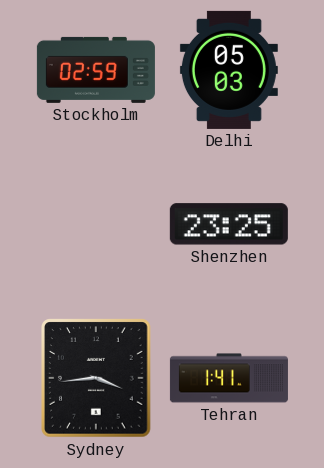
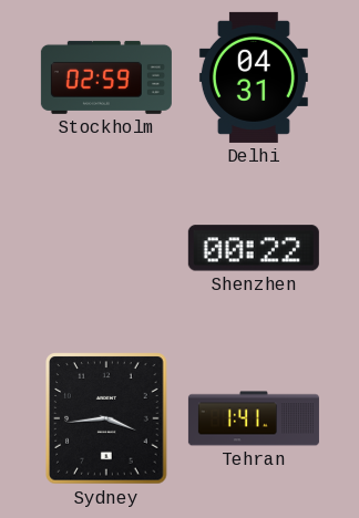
Delhi: 05:03 -> 04:31
Shenzhen: 23:25 -> 00:22
